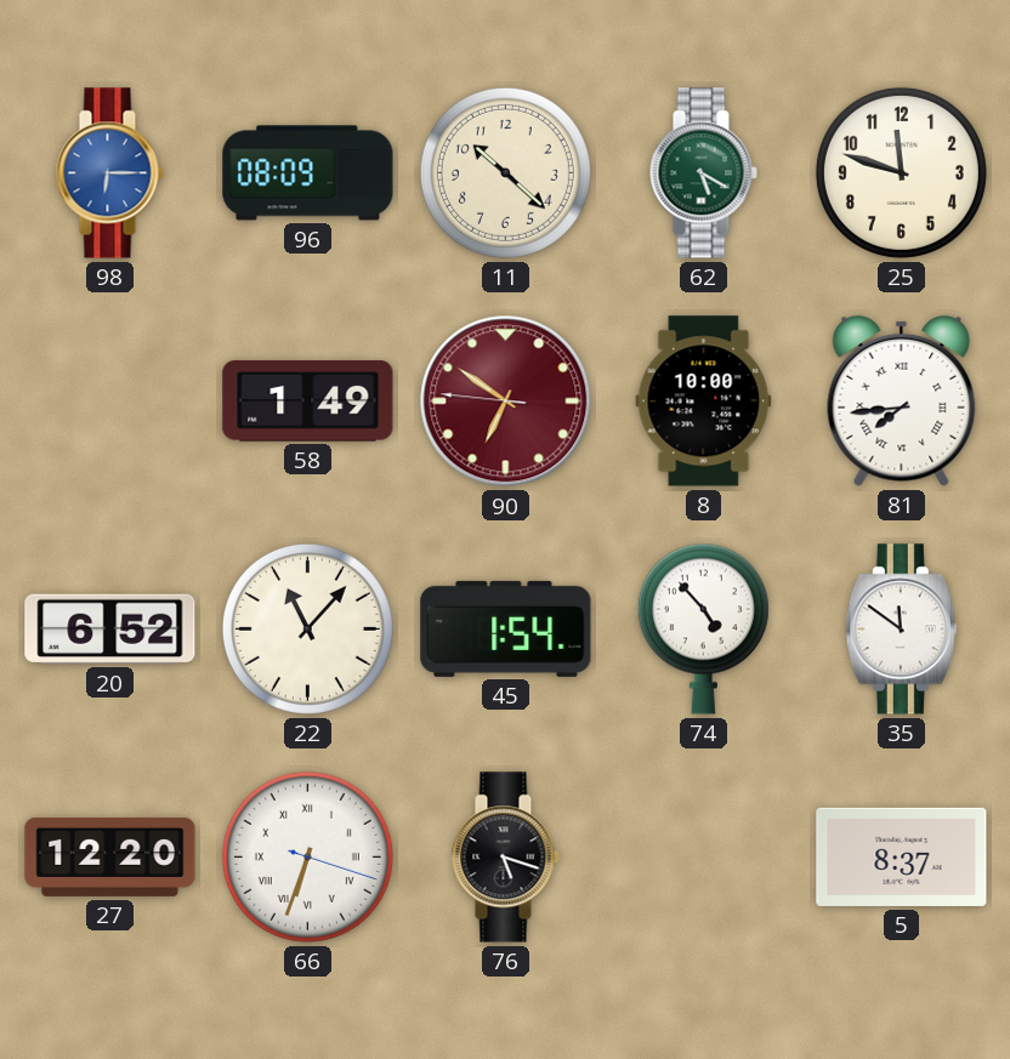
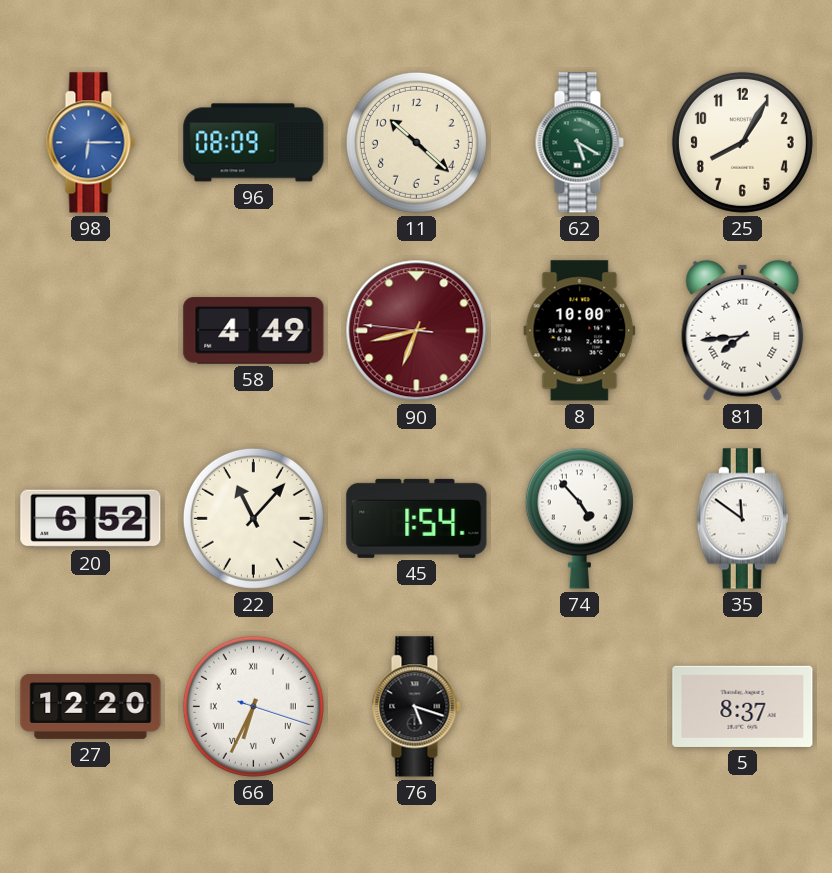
25: 11:48 -> 8:05
58: 1:49 -> 4:49
90: 6:50 -> 6:42
66: 6:33 -> 6:34
